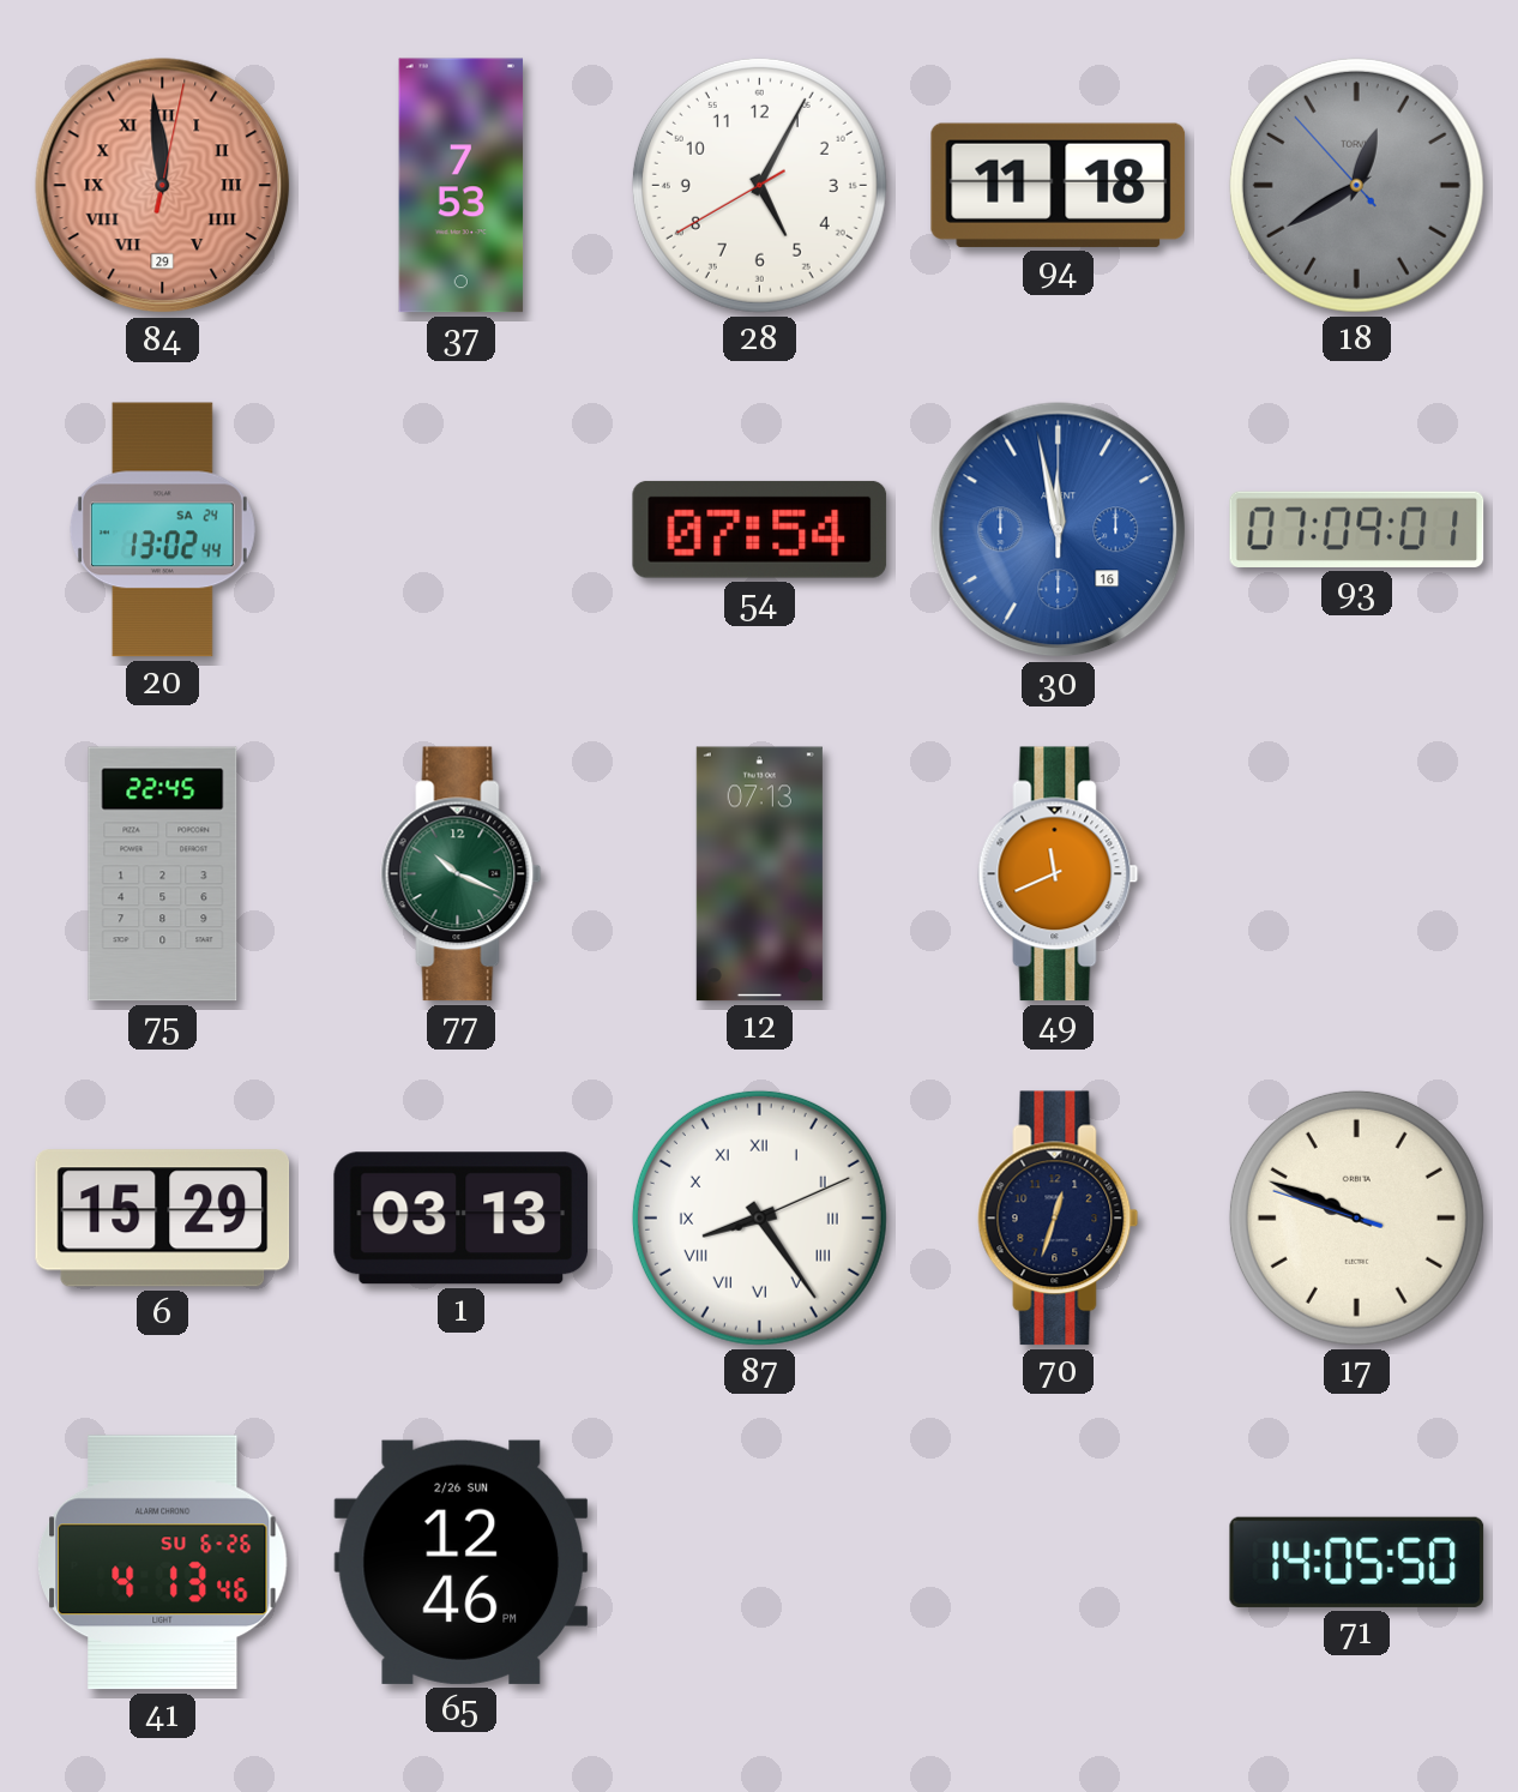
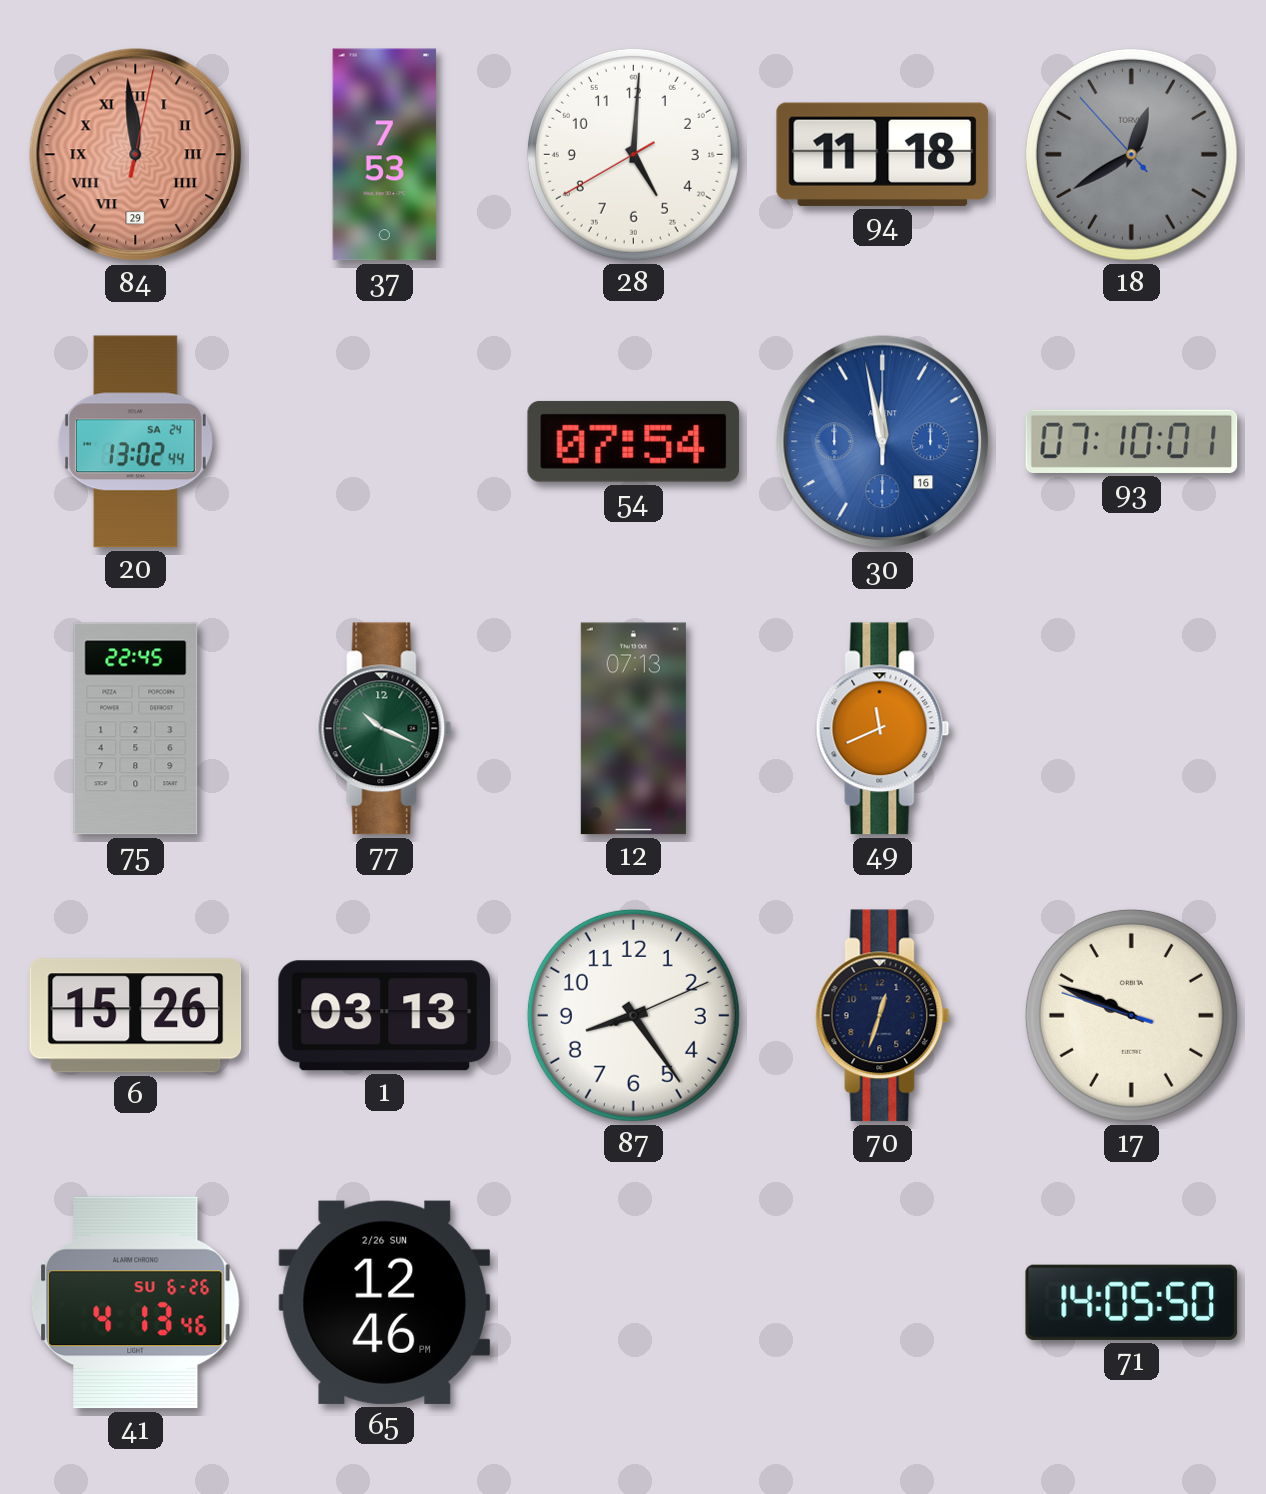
28: 5:04 -> 5:00
93: 07:09 -> 07:10
6: 15:29 -> 15:26
87 numerals: Roman -> Arabic
